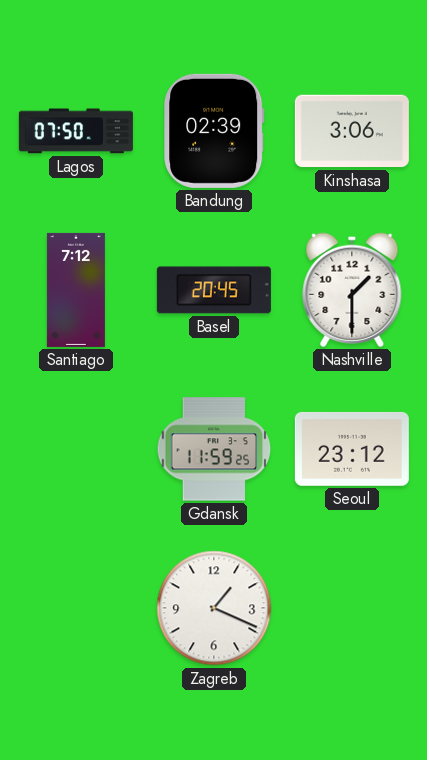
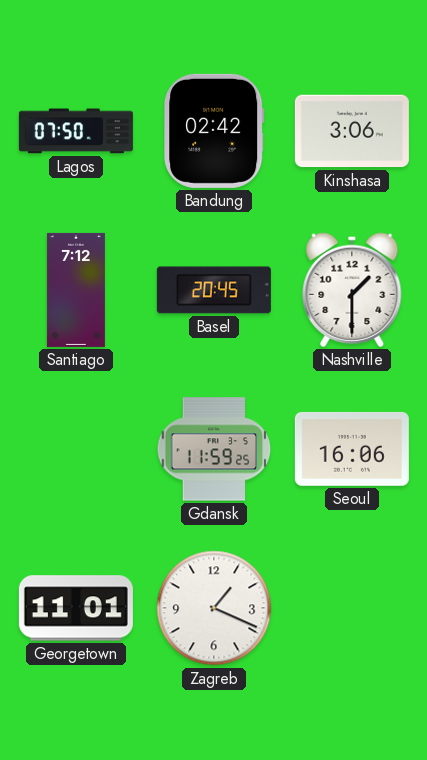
Bandung: 02:39 -> 02:42
Seoul: 23:12 -> 16:06
Georgetown: none -> 11:01
